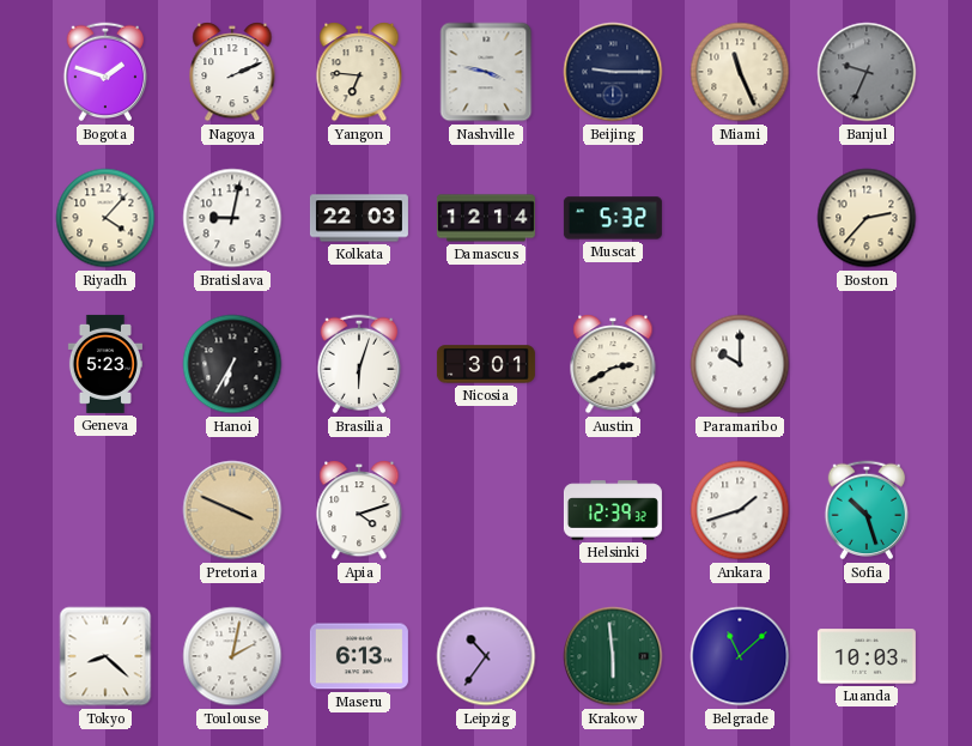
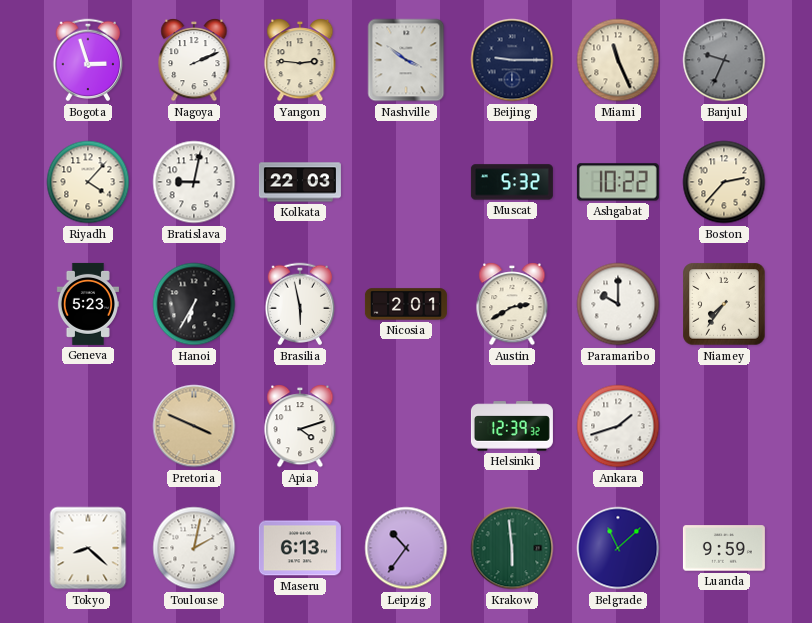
Bogota: 1:48 -> 2:57
Yangon: 6:46 -> 2:46
Nashville: 3:47 -> 3:51
Damascus: 12:14 -> none
Ashgabat: none -> 10:22
Brasilia: 6:03 -> 5:58
Nicosia: 3:01 -> 2:01
Niamey: none -> 7:36
Sofia: 10:27 -> none
Luanda: 10:03 -> 9:59
